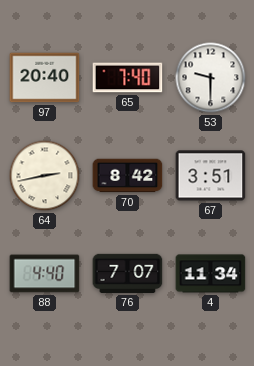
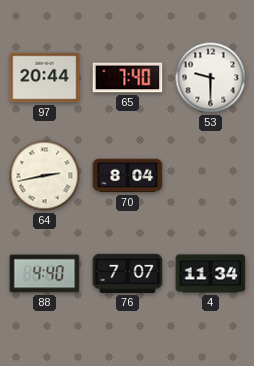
97: 20:40 -> 20:44
70: 8:42 -> 8:04
67: 3:51 -> none
